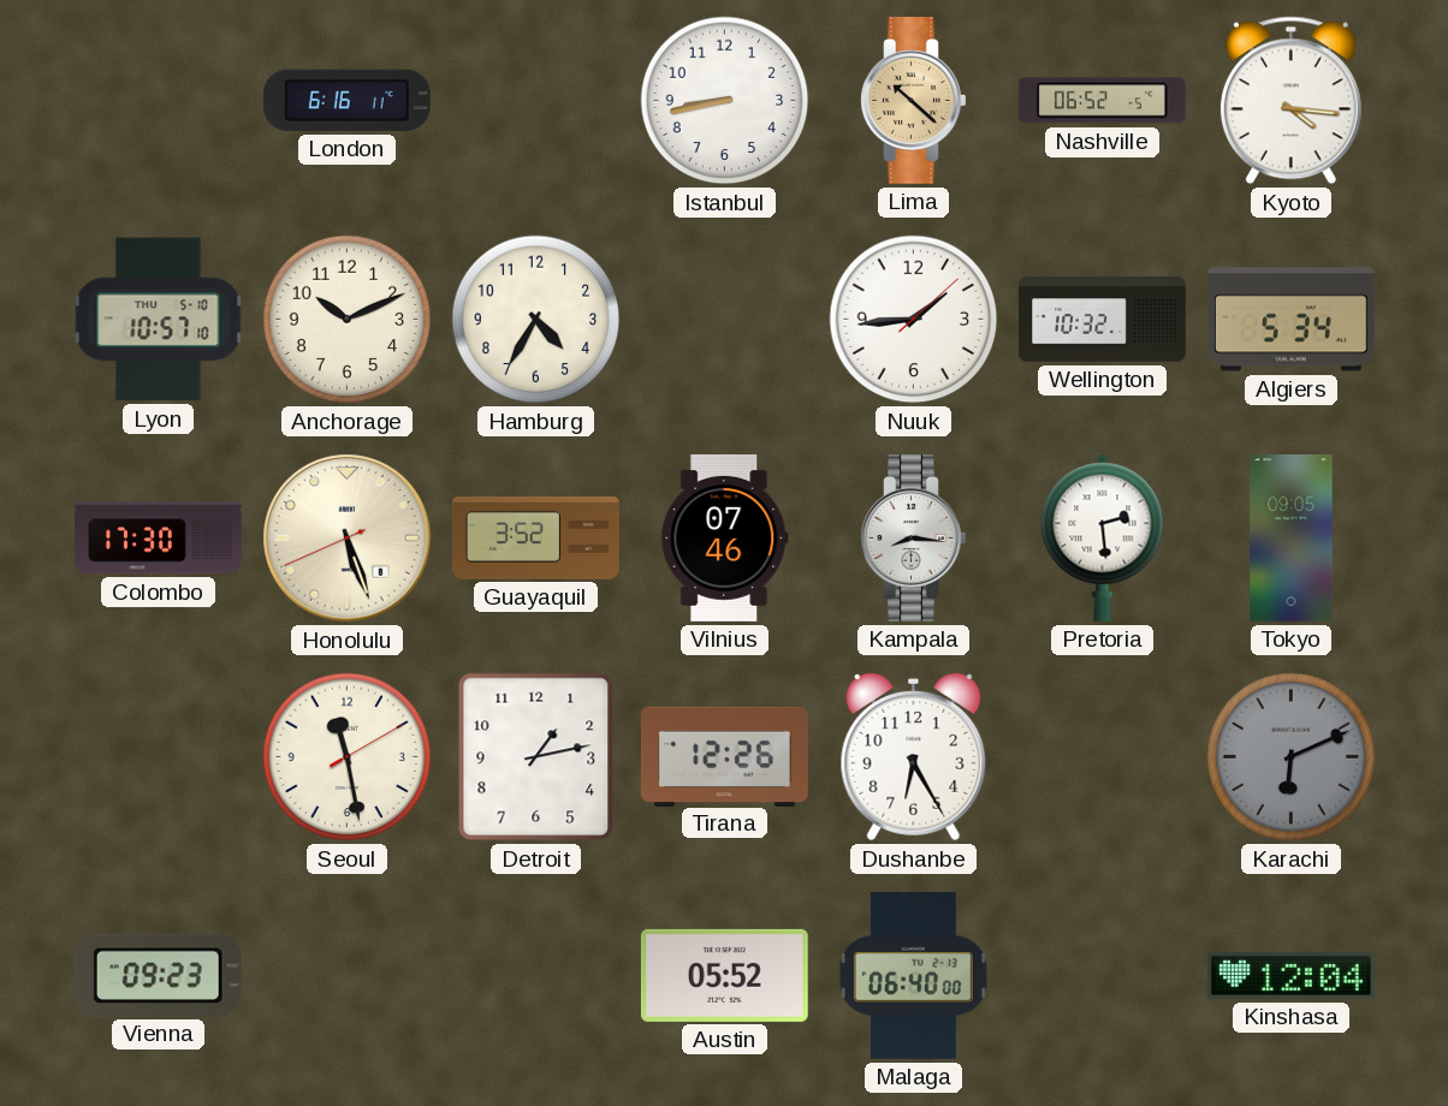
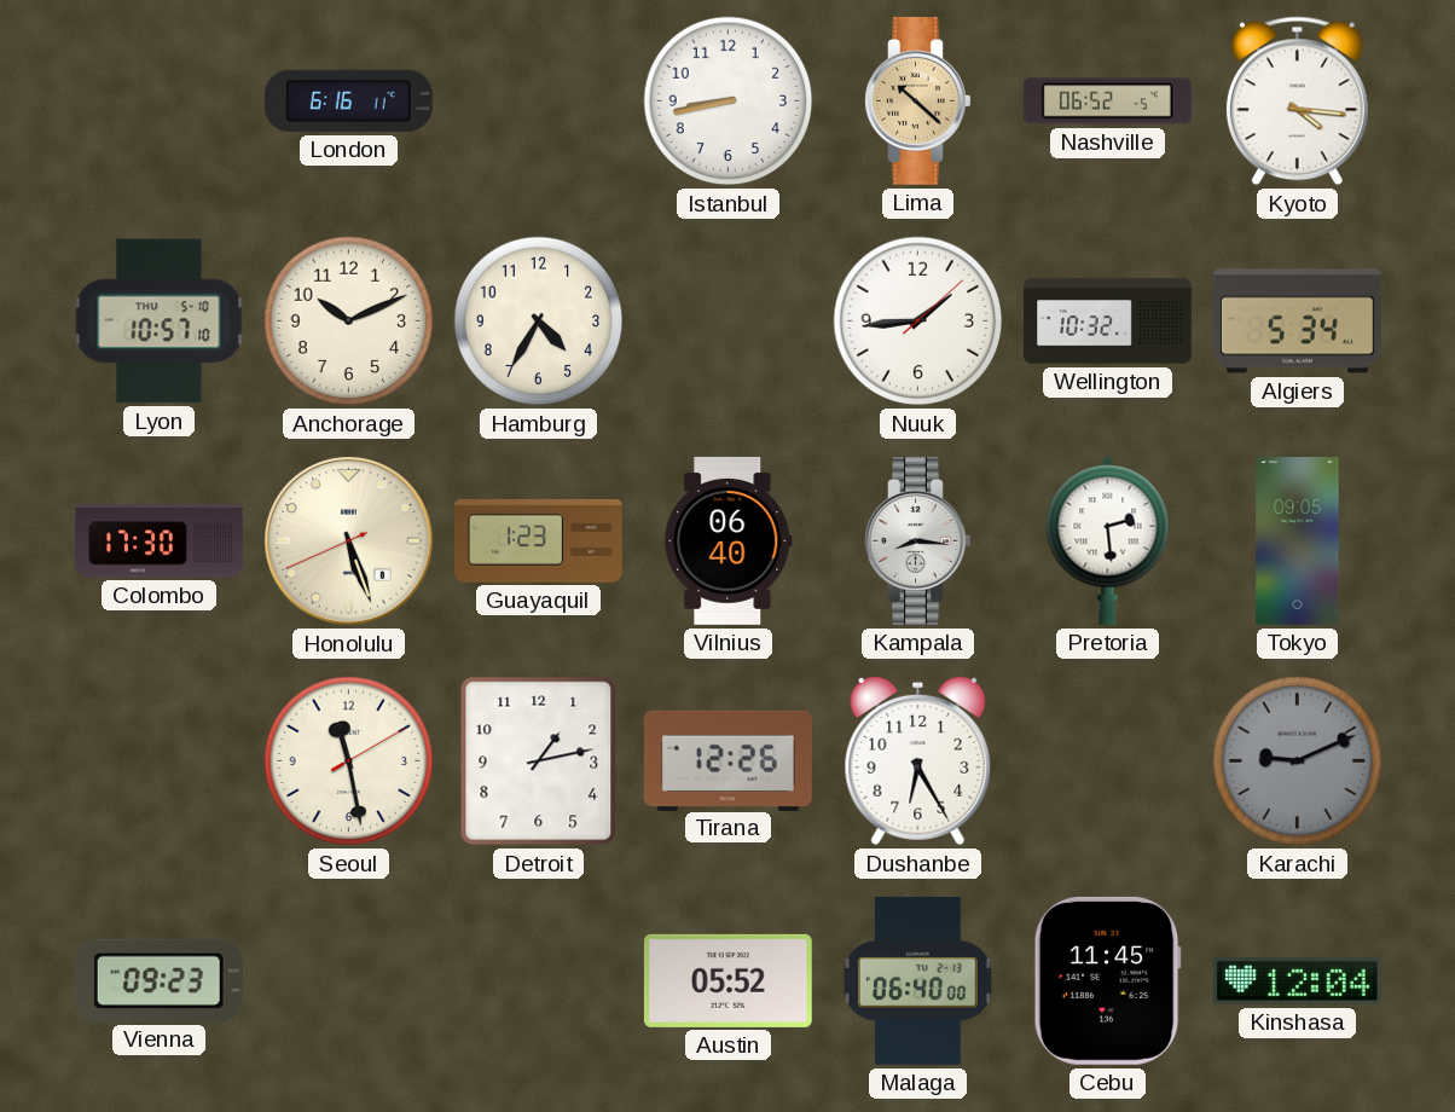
Guayaquil: 3:52 -> 1:23
Vilnius: 07:46 -> 06:40
Karachi: 6:11 -> 9:11
Cebu: none -> 11:45
